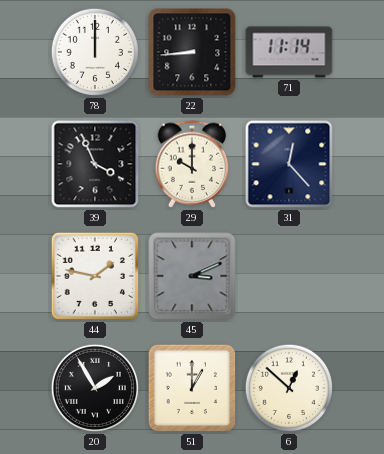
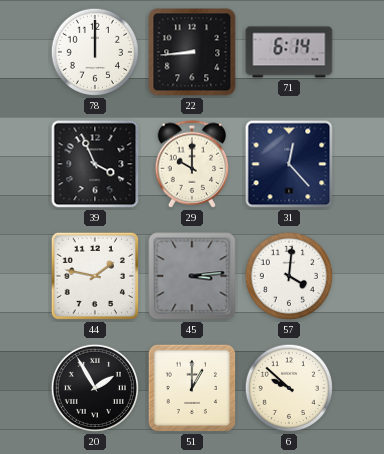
71: 11:14 -> 6:14
45: 3:11 -> 3:14
57: none -> 4:01
6: 12:52 -> 9:52
